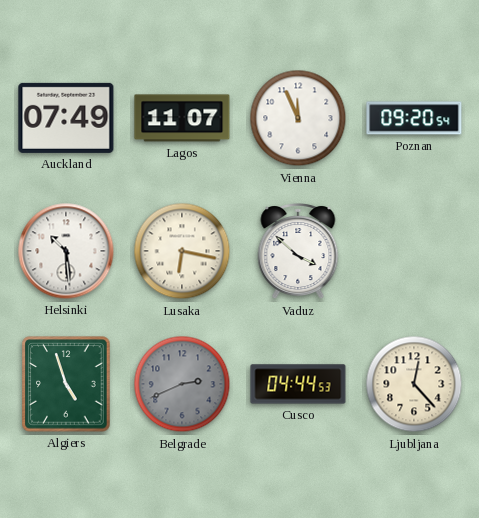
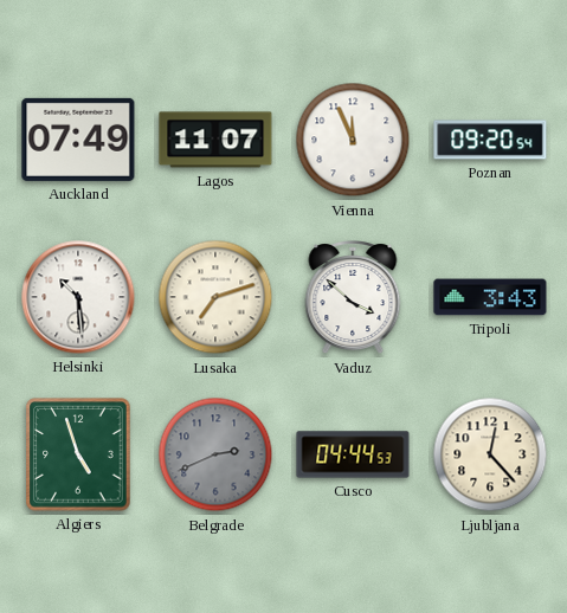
Lusaka: 6:17 -> 7:12
Tripoli: none -> 3:43
